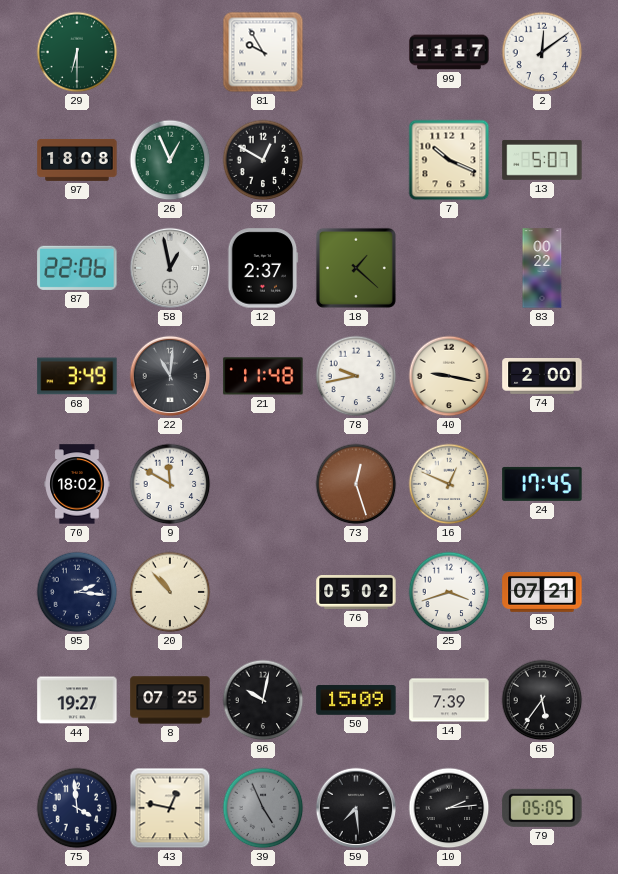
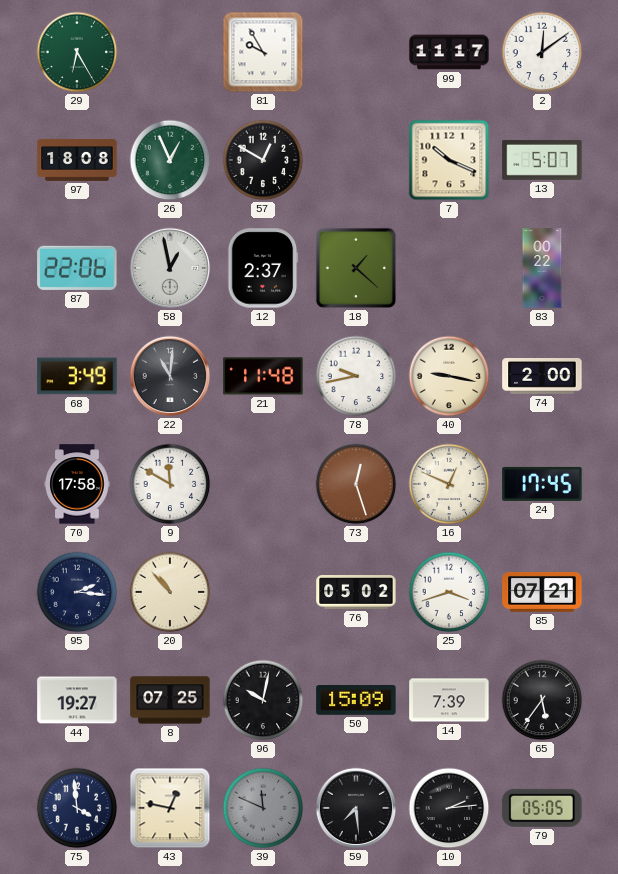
29: 6:30 -> 6:25
70: 18:02 -> 17:58
39: 4:56 -> 11:49
